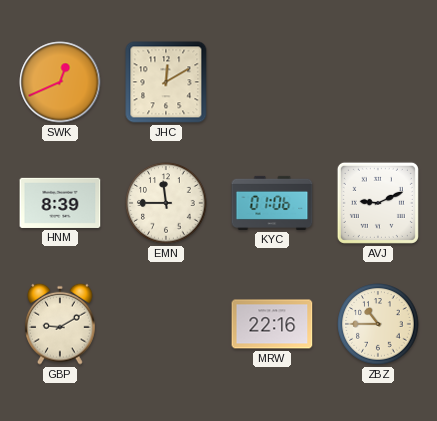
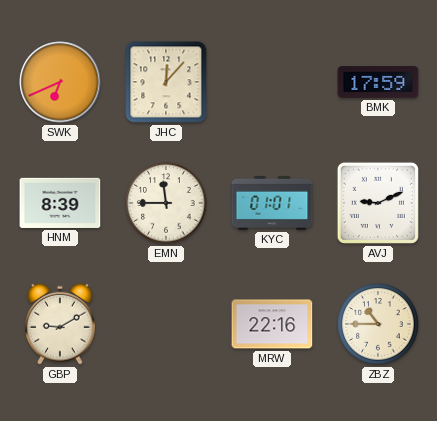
SWK: 12:41 -> 6:41
JHC: 12:10 -> 12:07
BMK: none -> 17:59
KYC: 01:06 -> 01:01
